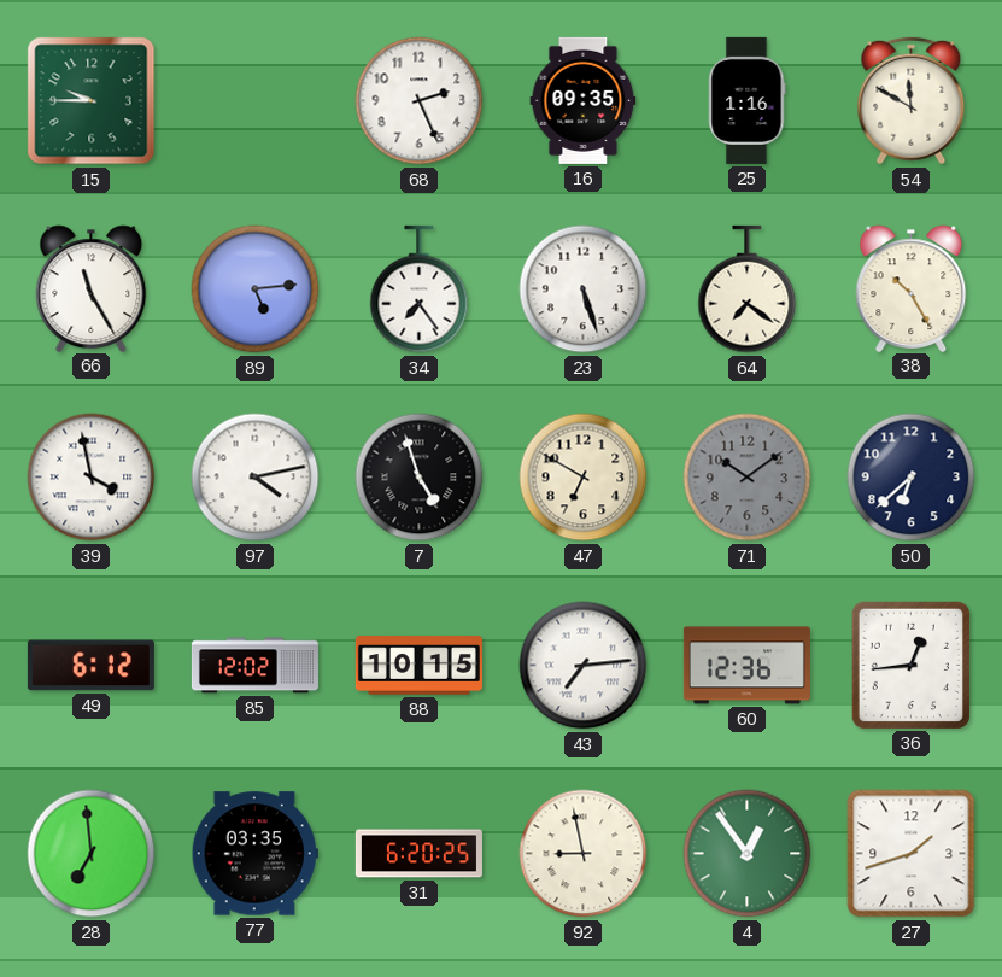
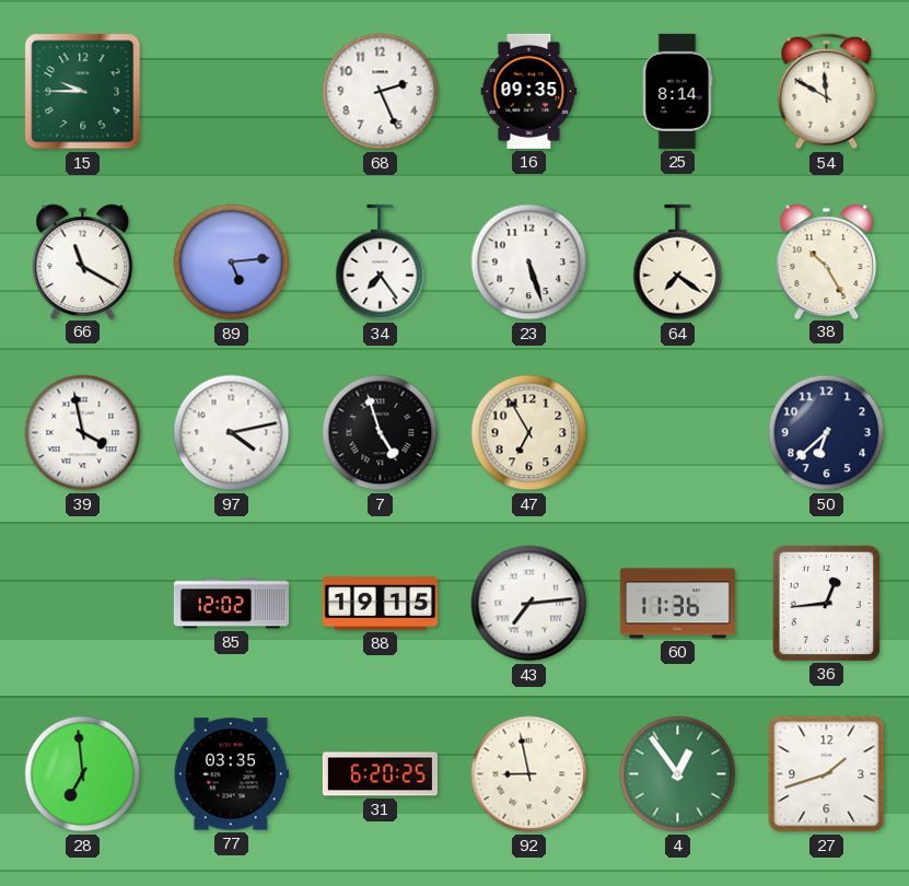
25: 1:16 -> 8:14
66: 11:25 -> 11:20
47: 6:50 -> 6:55
71: 10:09 -> none
49: 6:12 -> none
88: 10:15 -> 19:15
60: 12:36 -> 11:36
